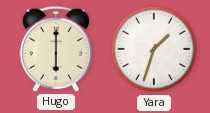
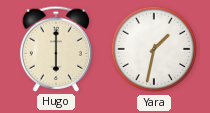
Yara: 1:33 -> 1:32
